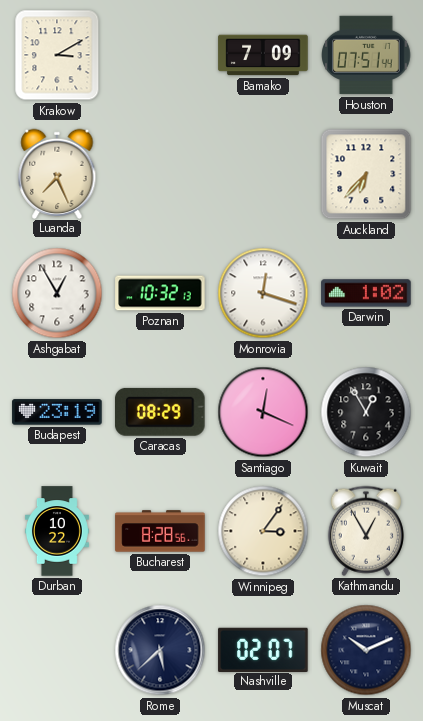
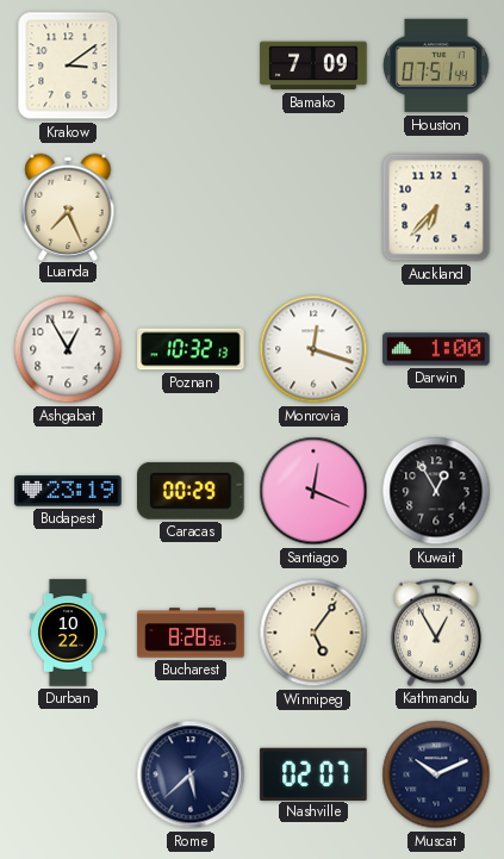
Krakow: 3:10 -> 3:09
Darwin: 1:02 -> 1:00
Caracas: 08:29 -> 00:29
Winnipeg: 3:06 -> 5:06
